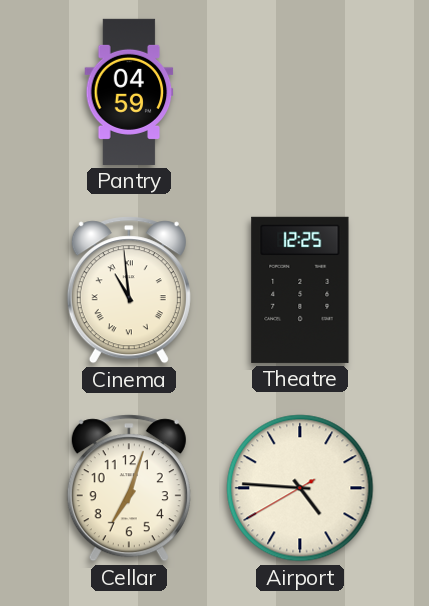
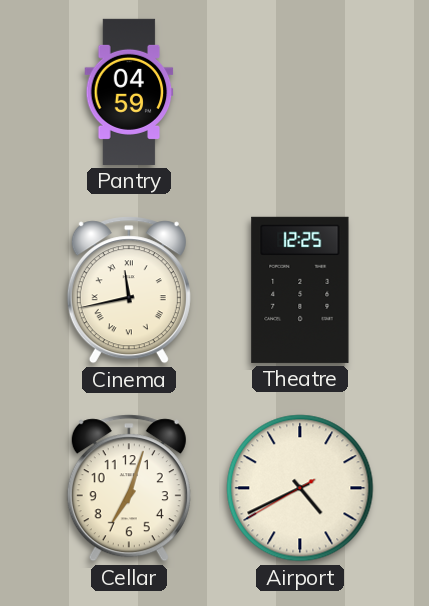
Cinema: 10:59 -> 11:43
Airport: 4:45 -> 4:40
